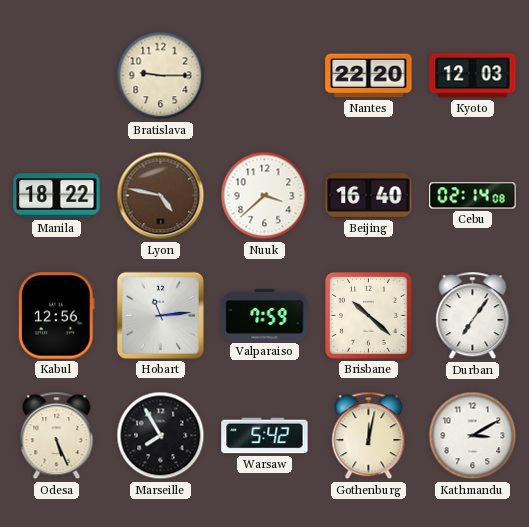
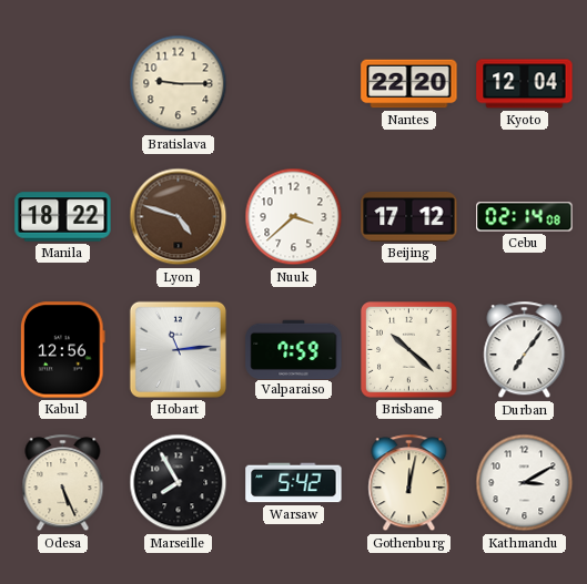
Kyoto: 12:03 -> 12:04
Lyon: 4:47 -> 4:48
Beijing: 16:40 -> 17:12
